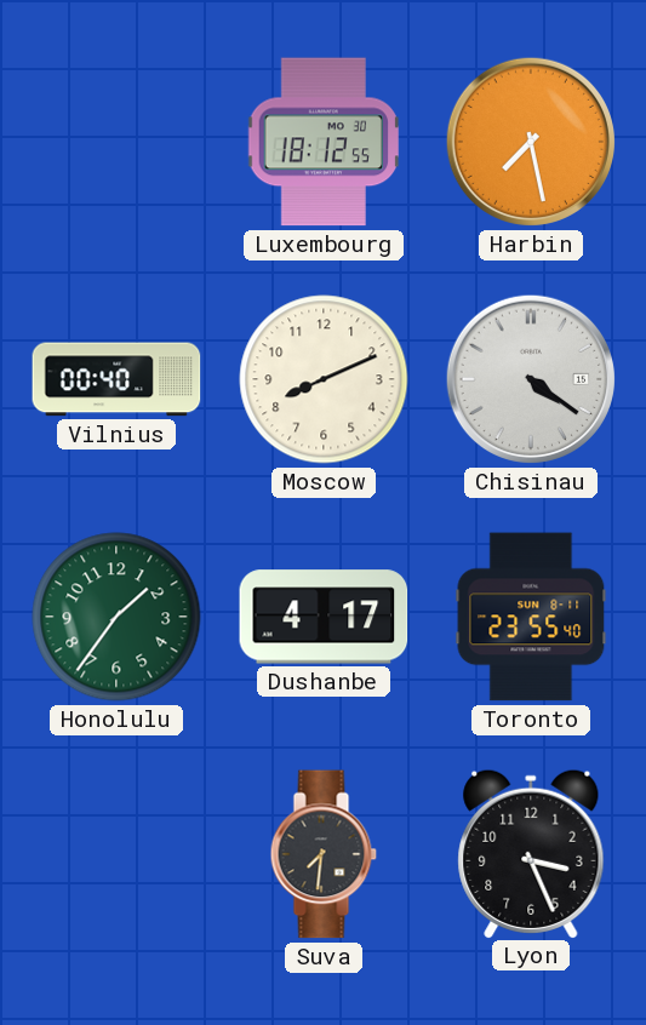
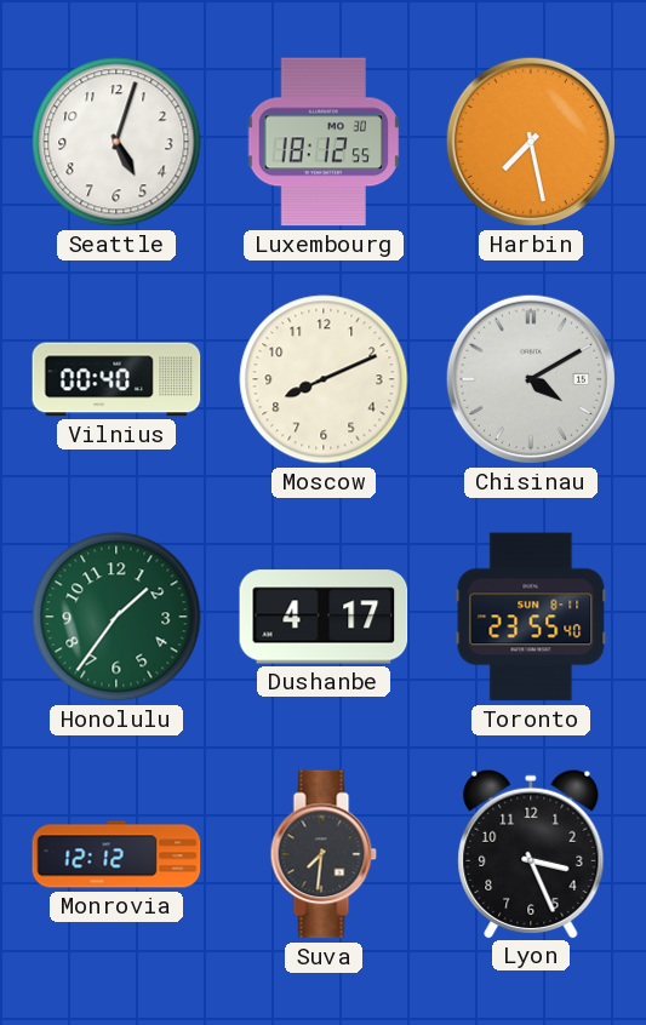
Seattle: none -> 5:03
Chisinau: 4:21 -> 4:10
Monrovia: none -> 12:12
